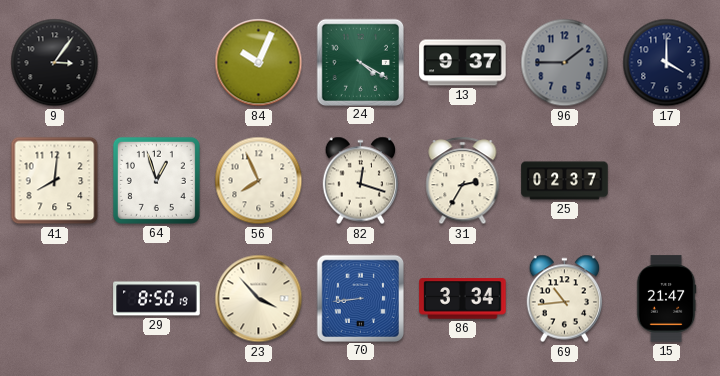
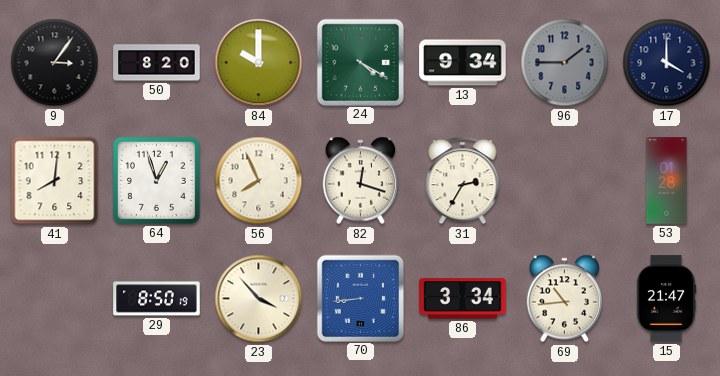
50: none -> 8:20
84: 10:04 -> 10:00
13: 9:37 -> 9:34
25: 02:37 -> none
53: none -> 01:28
